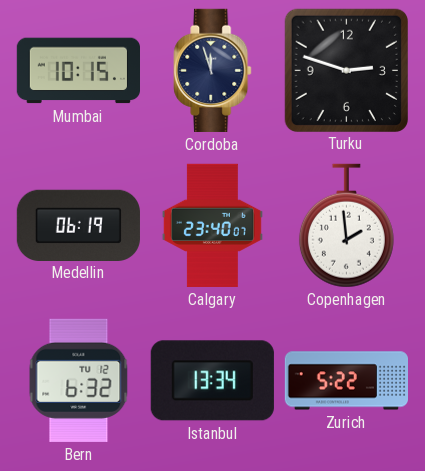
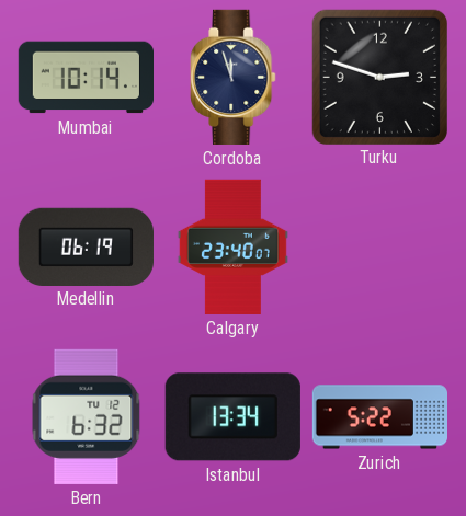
Mumbai: 10:15 -> 10:14
Copenhagen: 1:59 -> none
